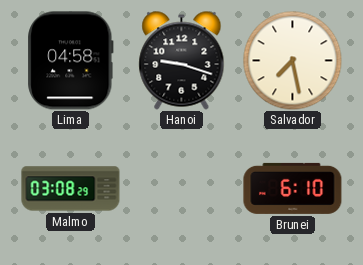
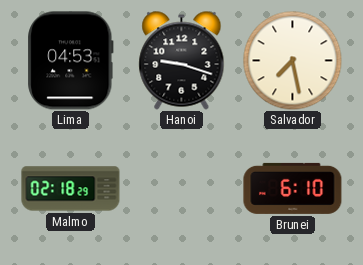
Lima: 04:58 -> 04:53
Malmo: 03:08 -> 02:18
